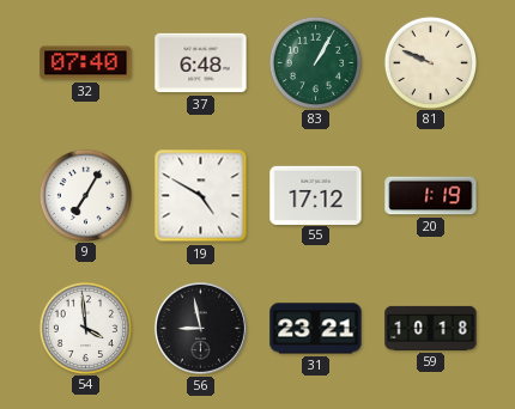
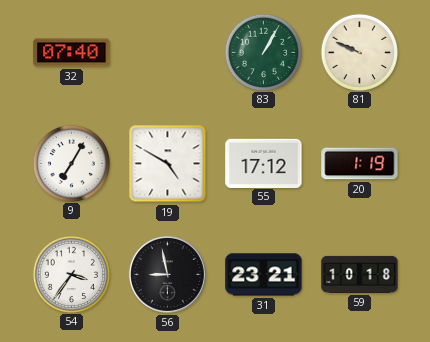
37: 6:48 -> none
54: 3:59 -> 3:36
